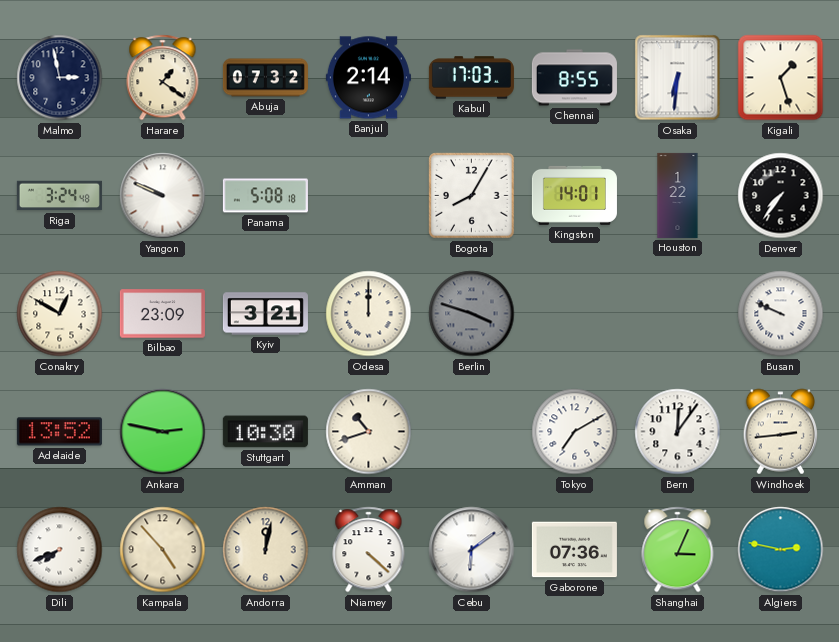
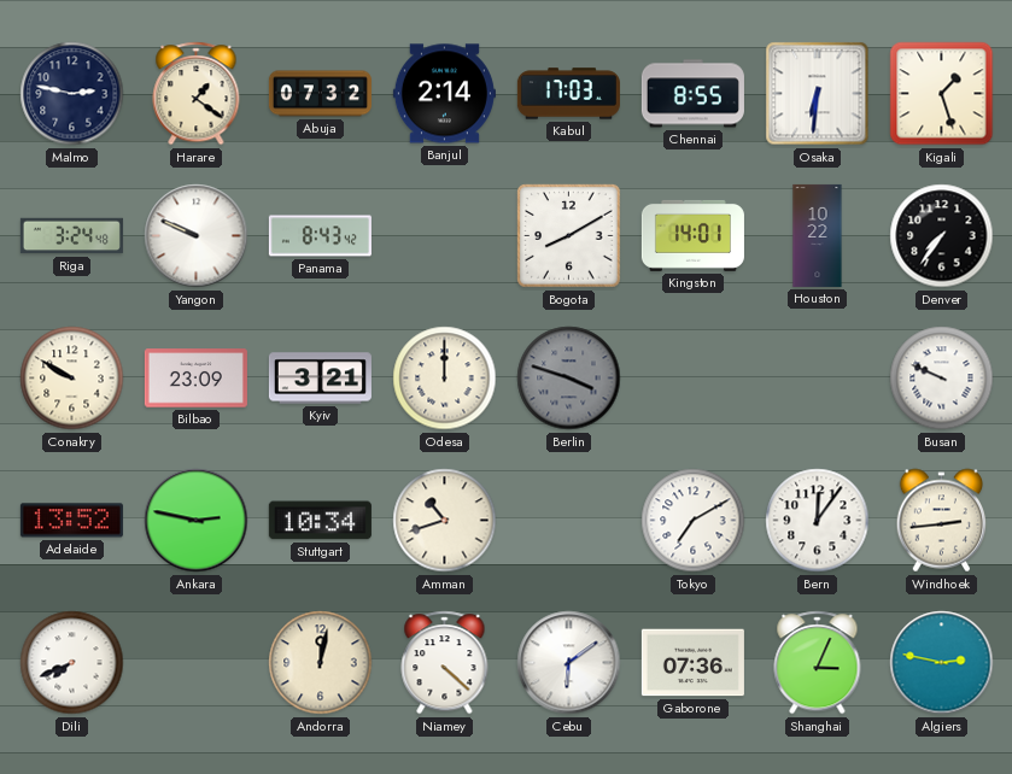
Malmo: 2:58 -> 2:47
Panama: 5:08 -> 8:43
Bogota: 8:05 -> 8:10
Houston: 1:22 -> 10:22
Conakry: 12:50 -> 9:50
Stuttgart: 10:30 -> 10:34
Kampala: 4:53 -> none
